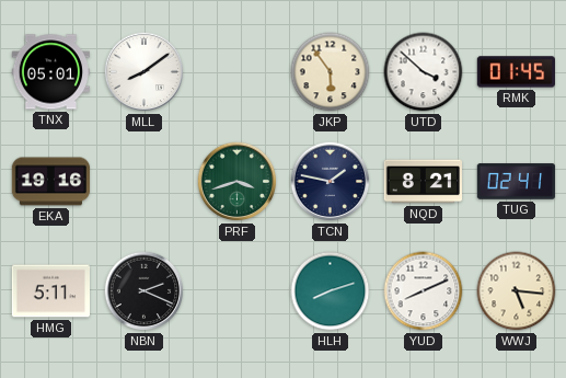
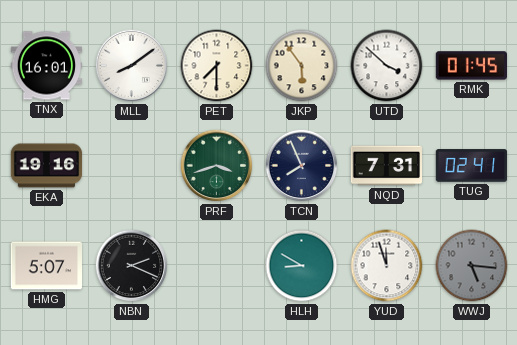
TNX: 05:01 -> 16:01
PET: none -> 7:30
TCN: 1:47 -> 7:56
NQD: 8:21 -> 7:31
HMG: 5:11 -> 5:07
HLH: 8:12 -> 8:50
YUD: 8:11 -> 11:57
WWJ dial: cream -> grey
